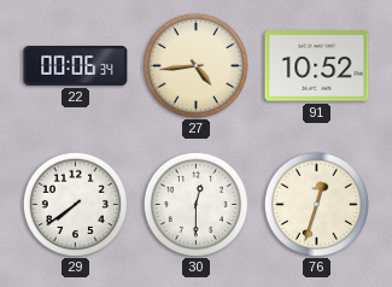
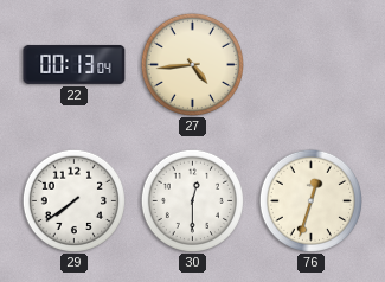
22: 00:06 -> 00:13
91: 10:52 -> none
